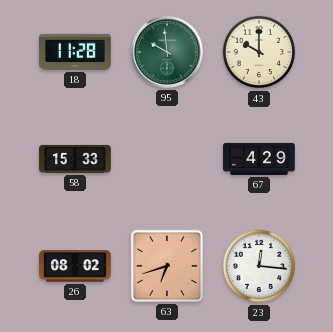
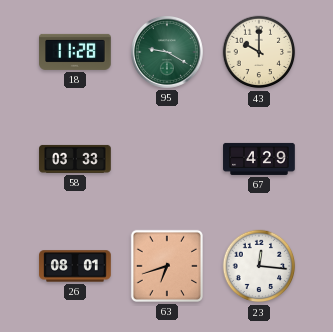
95: 9:59 -> 9:20
58: 15:33 -> 03:33
26: 08:02 -> 08:01
